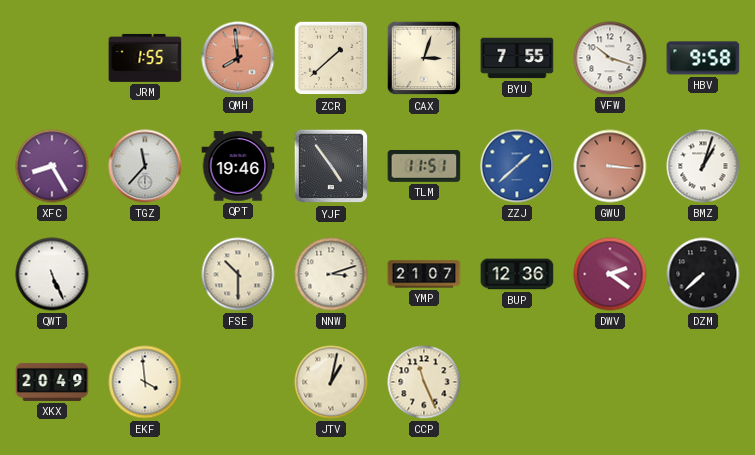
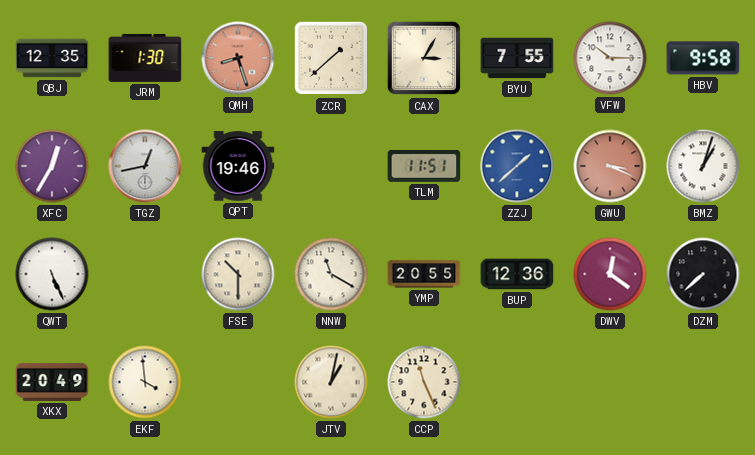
QBJ: none -> 12:35
JRM: 1:55 -> 1:30
QMH: 7:59 -> 8:27
CAX: 3:03 -> 3:05
VFW: 10:18 -> 10:15
XFC: 8:25 -> 12:35
TGZ: 11:37 -> 12:43
YJF: 4:54 -> none
GWU: 3:16 -> 3:19
NNW: 3:12 -> 11:20
YMP: 21:07 -> 20:55
DWV: 2:21 -> 12:21
